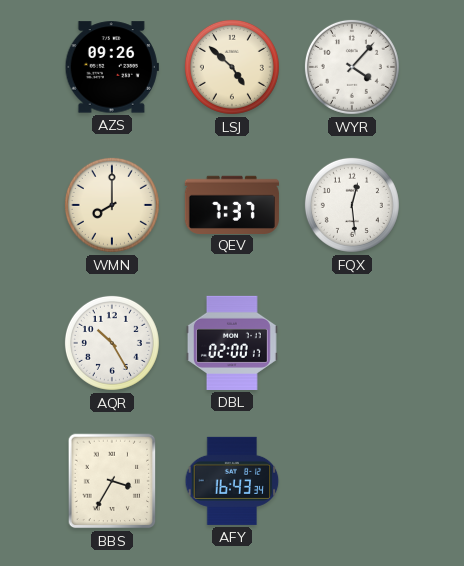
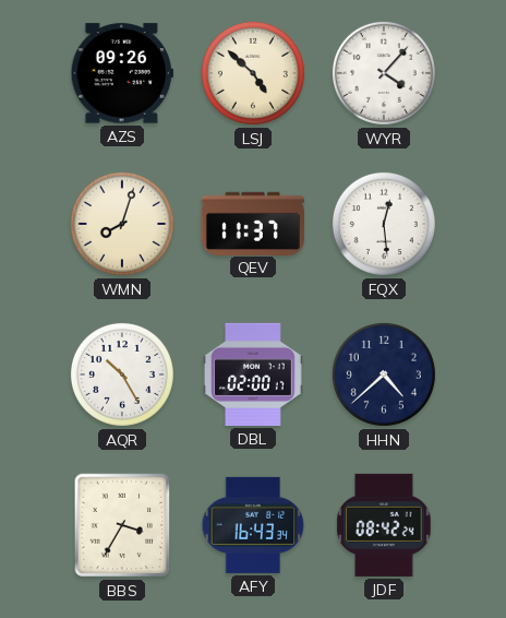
WMN: 8:00 -> 8:03
QEV: 7:37 -> 11:37
HHN: none -> 4:38
JDF: none -> 08:42
